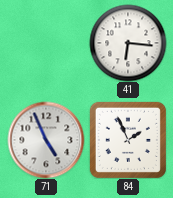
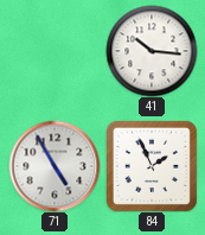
41: 6:16 -> 10:16
71: 4:56 -> 4:55
